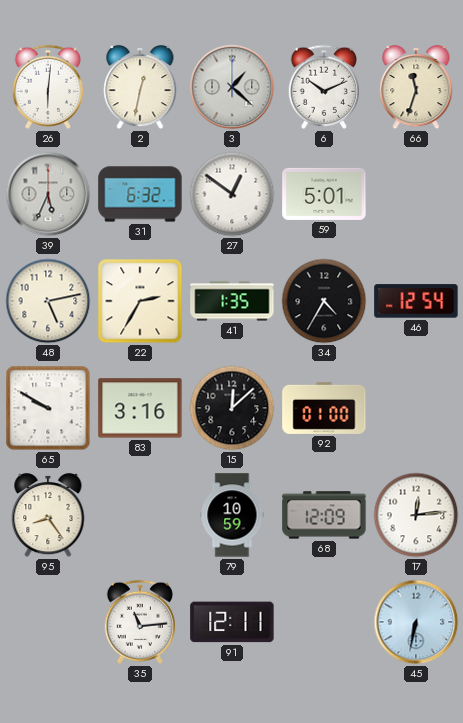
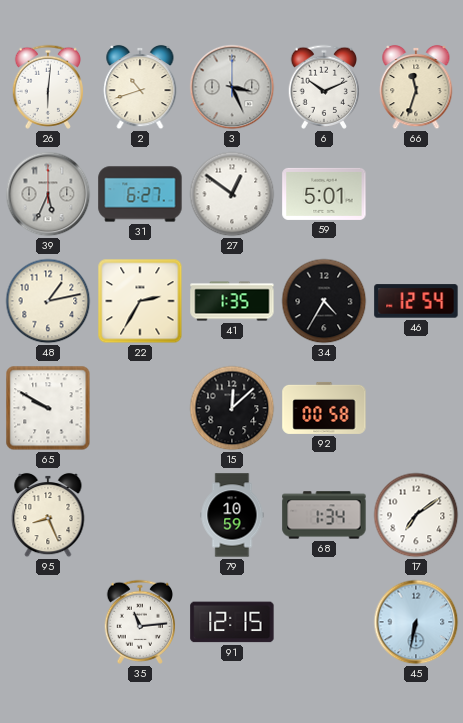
2: 12:32 -> 10:42
3: 1:22 -> 3:26
31: 6:32 -> 6:27
48: 5:13 -> 1:13
83: 3:16 -> none
92: 01:00 -> 00:58
95: 8:24 -> 8:26
68: 12:09 -> 1:34
17: 12:14 -> 7:09
91: 12:11 -> 12:15
